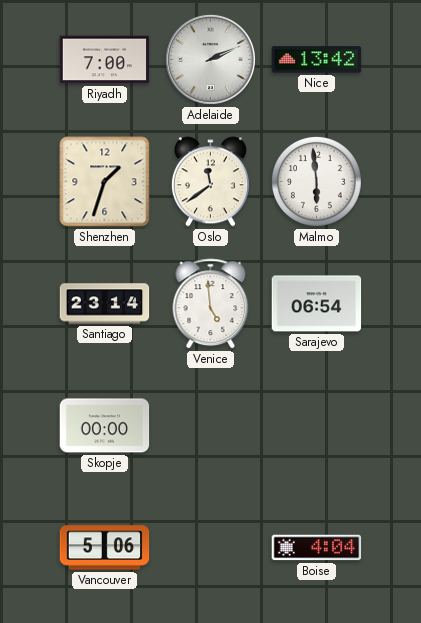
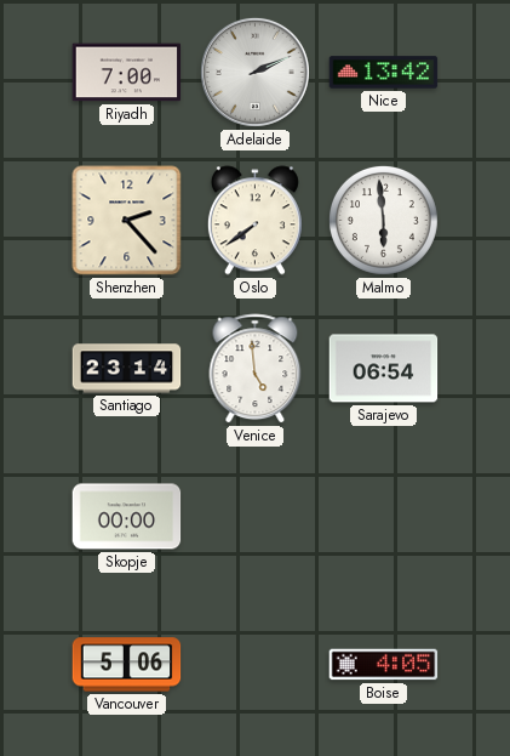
Shenzhen: 1:33 -> 2:23
Oslo: 11:39 -> 7:39
Boise: 4:04 -> 4:05
